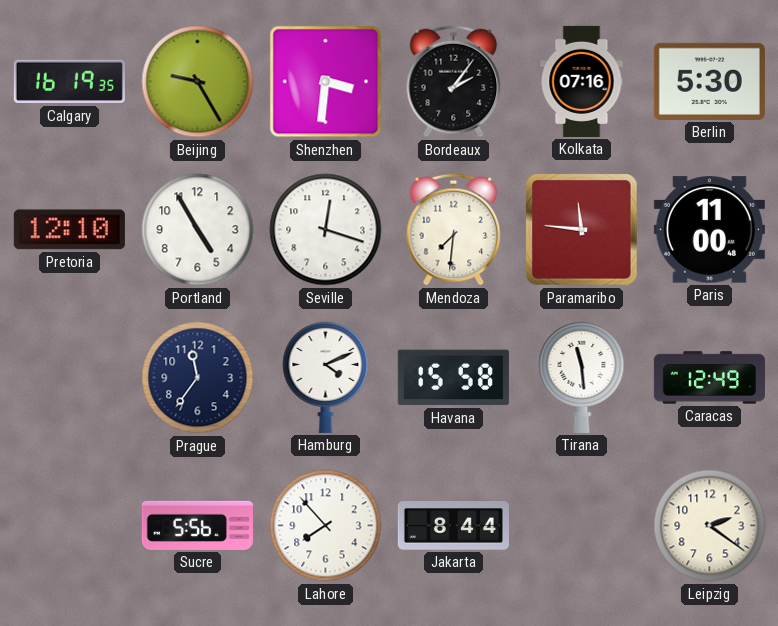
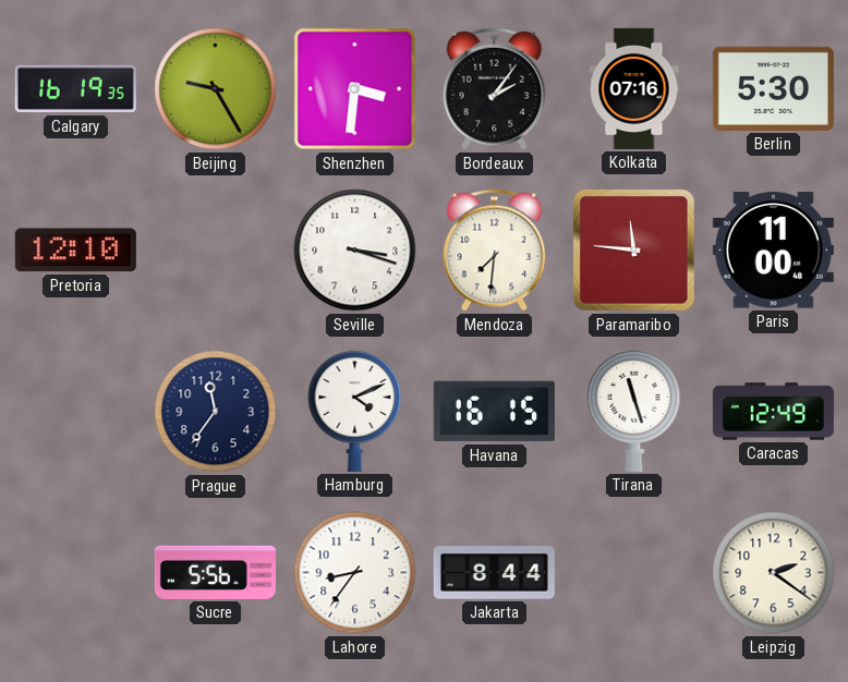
Portland: 4:55 -> none
Seville: 12:18 -> 3:18
Havana: 15:58 -> 16:15
Tirana: 11:29 -> 11:27
Lahore: 7:53 -> 8:36
